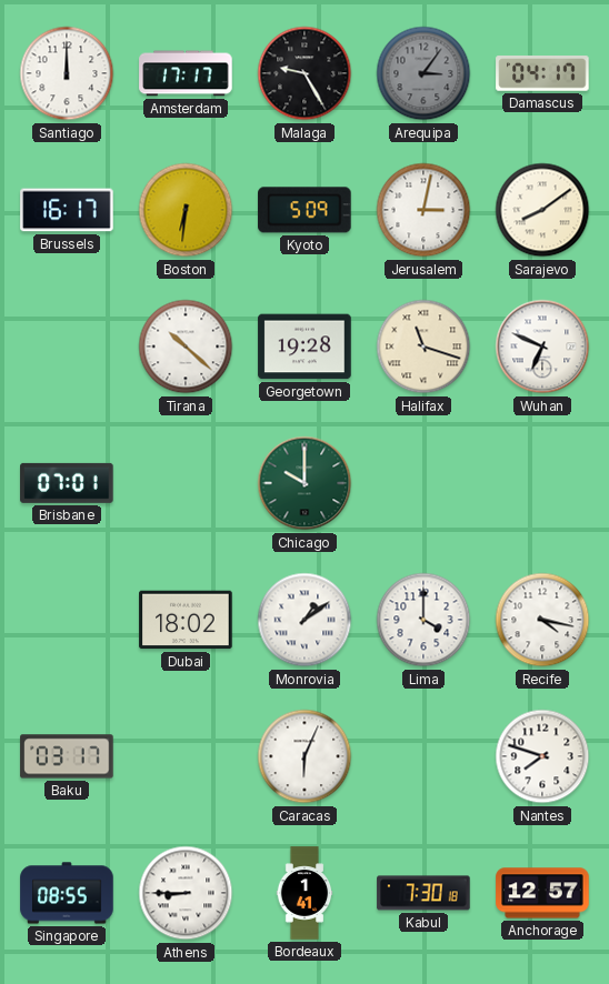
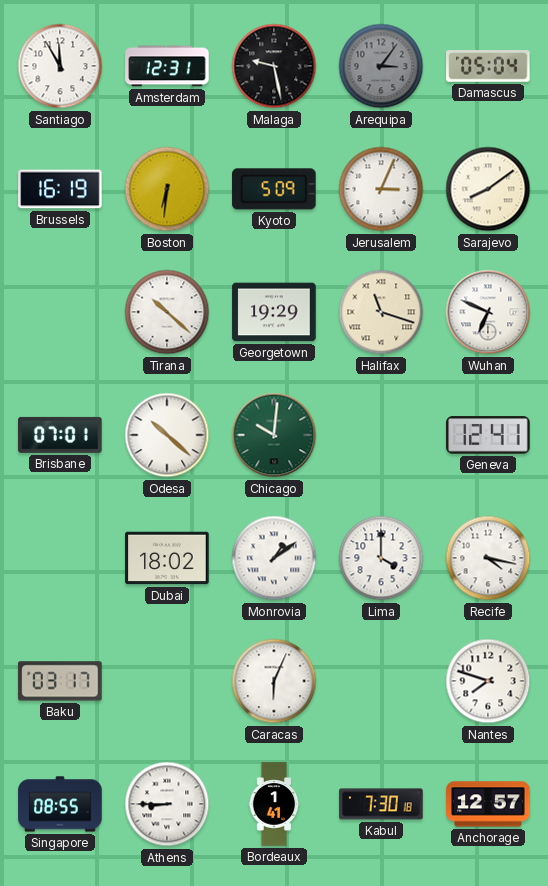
Santiago: 12:00 -> 11:55
Amsterdam: 17:17 -> 12:31
Malaga: 9:25 -> 9:28
Damascus: 04:17 -> 05:04
Brussels: 16:17 -> 16:19
Jerusalem: 3:02 -> 3:04
Georgetown: 19:28 -> 19:29
Odesa: none -> 10:22
Chicago: 10:00 -> 10:01
Geneva: none -> 12:41
